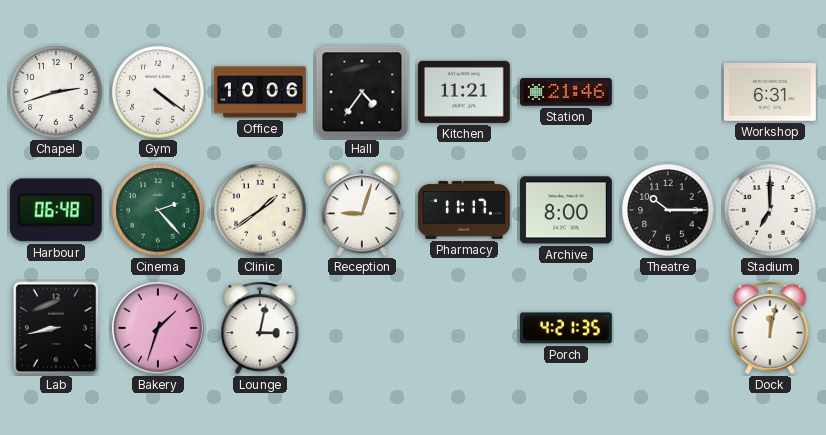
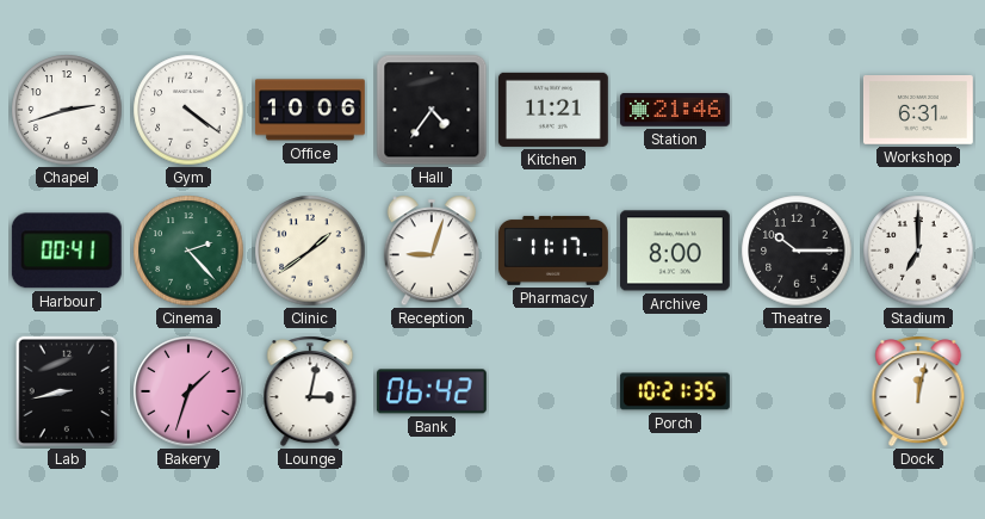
Harbour: 06:48 -> 00:41
Bank: none -> 06:42
Porch: 4:21 -> 10:21
